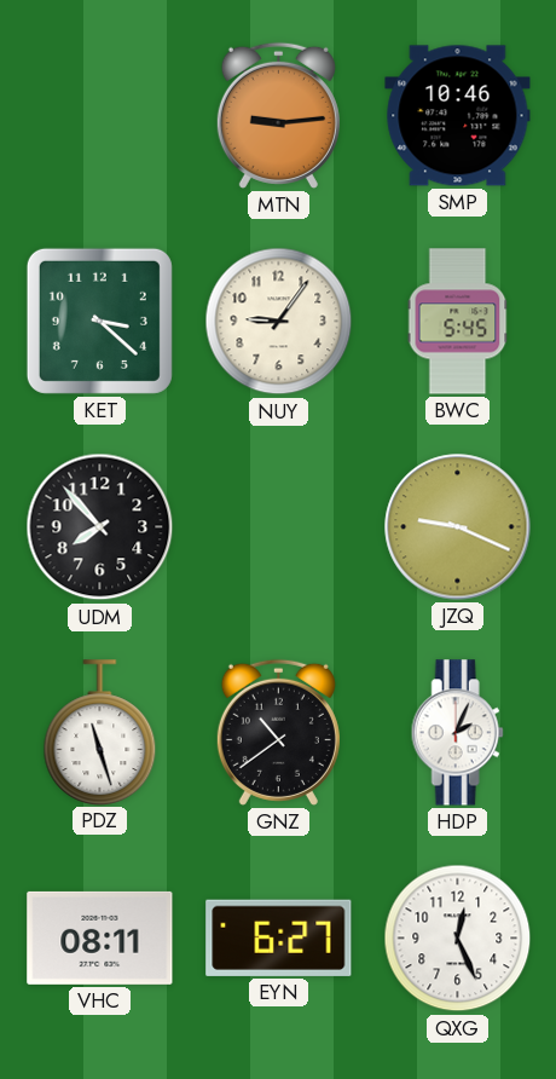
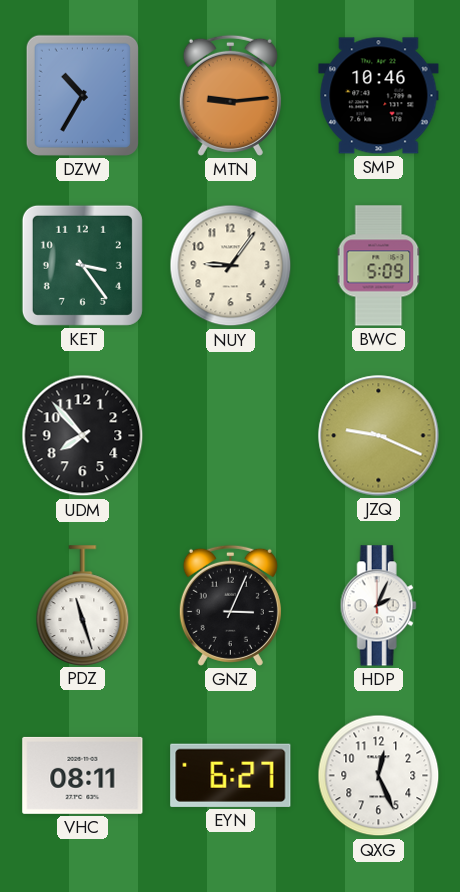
DZW: none -> 10:35
KET: 3:22 -> 3:24
BWC: 5:45 -> 5:09
GNZ: 10:39 -> 3:04
